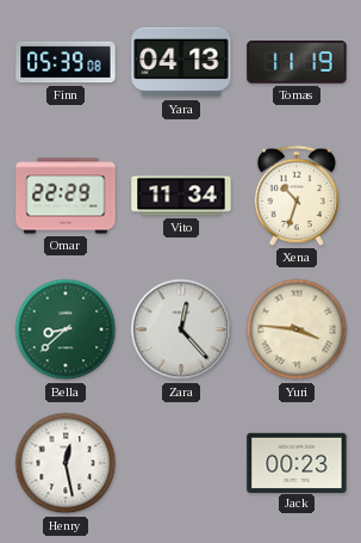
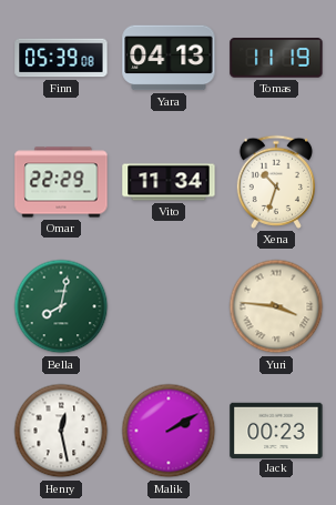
Bella: 8:38 -> 8:02
Zara: 12:23 -> none
Malik: none -> 2:10
